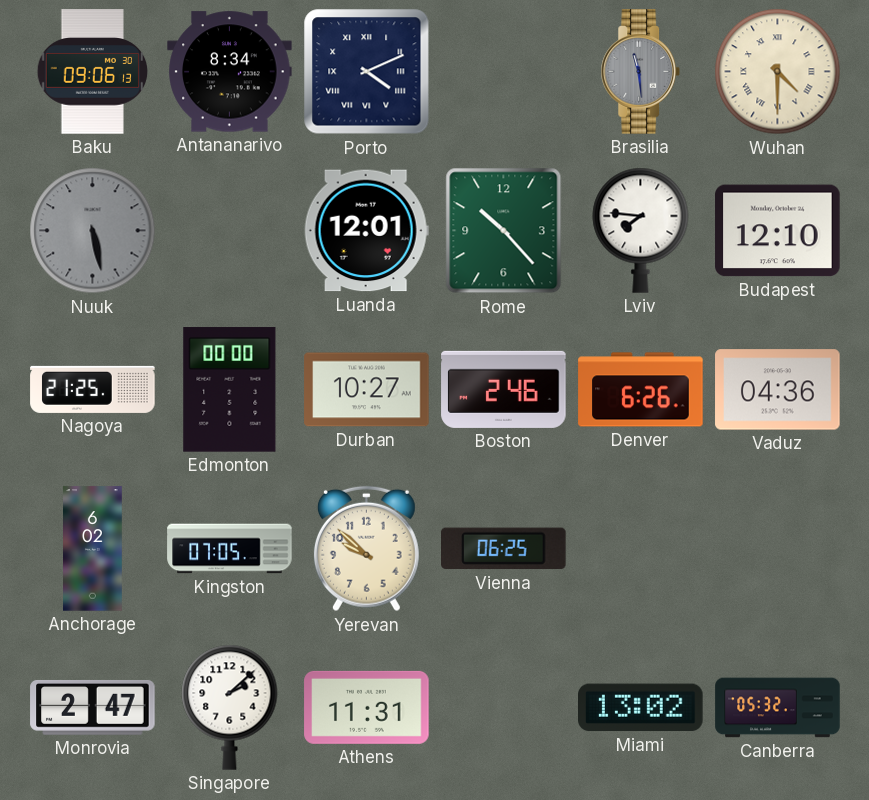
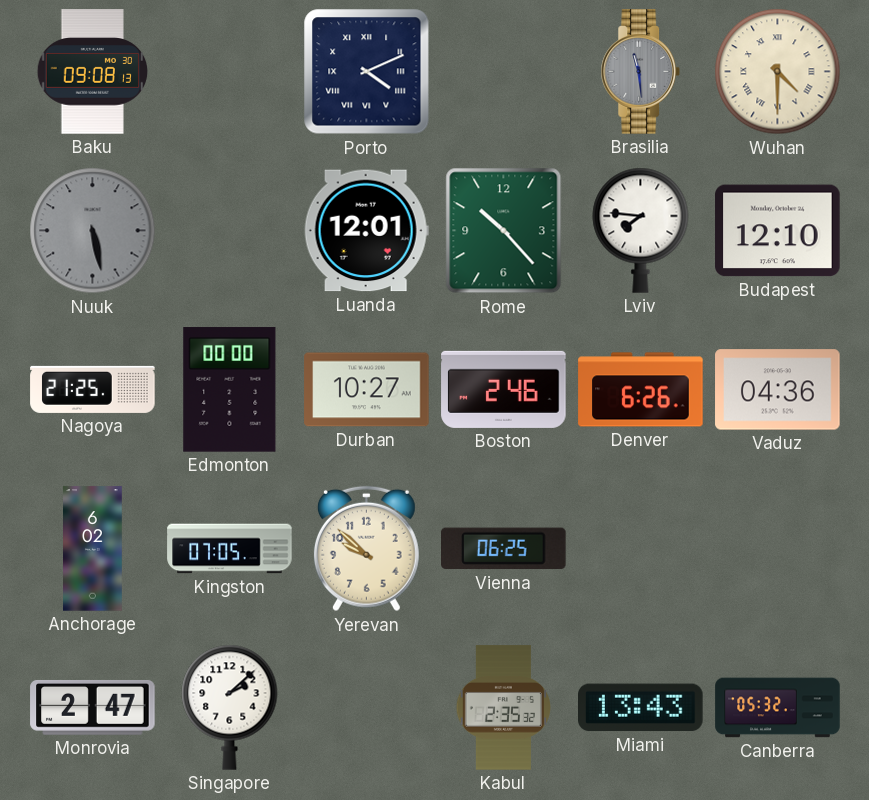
Baku: 09:06 -> 09:08
Antananarivo: 8:34 -> none
Athens: 11:31 -> none
Kabul: none -> 2:35
Miami: 13:02 -> 13:43
